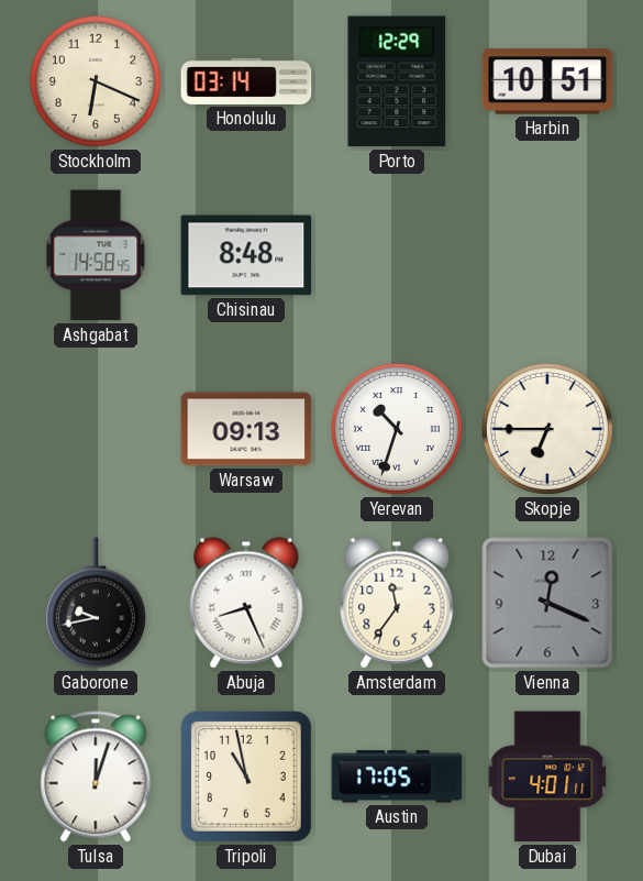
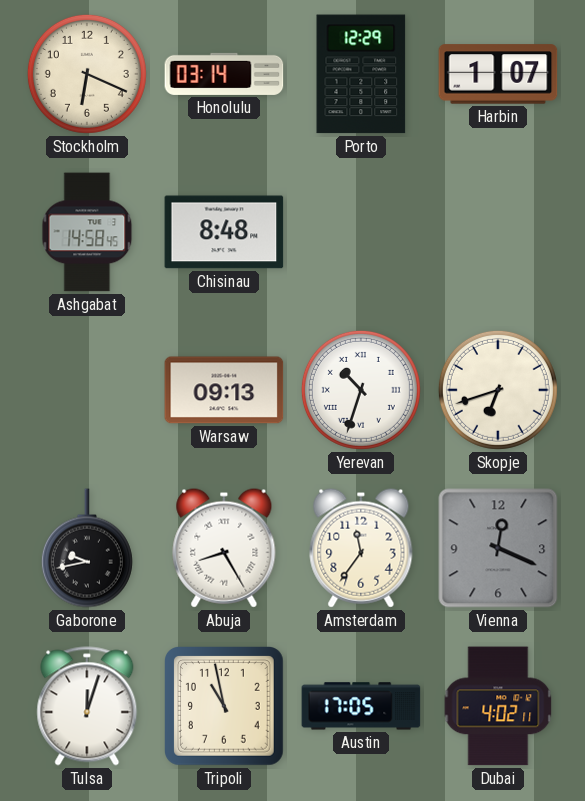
Harbin: 10:51 -> 1:07
Skopje: 6:45 -> 6:42
Abuja: 8:26 -> 8:25
Dubai: 4:01 -> 4:02
